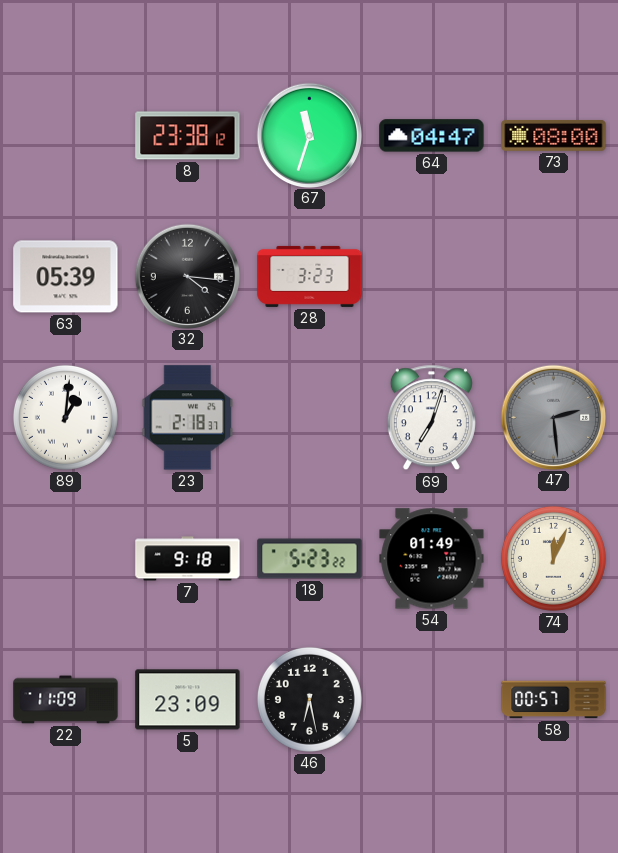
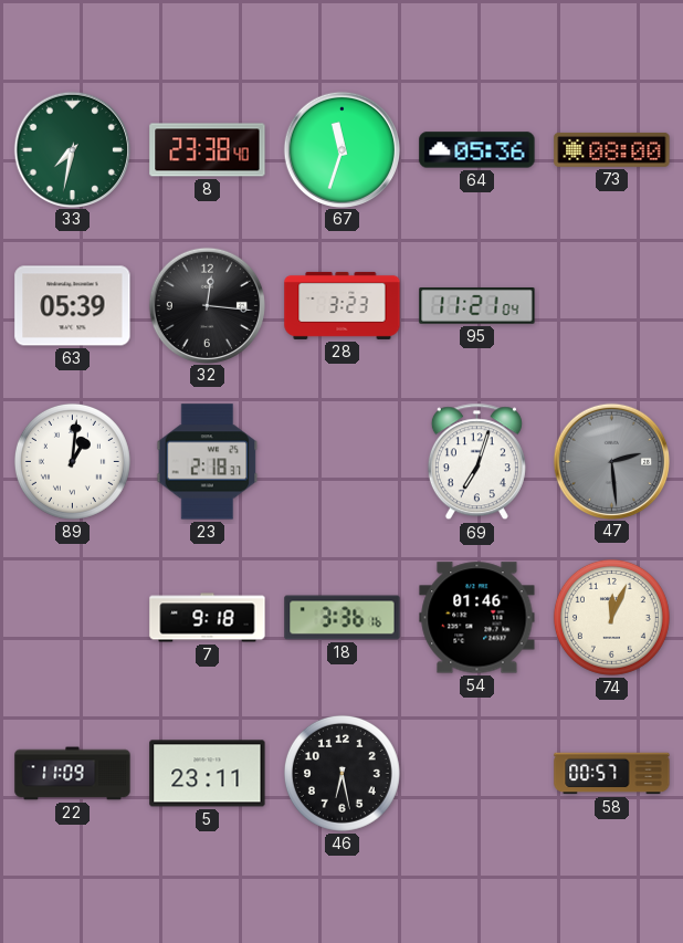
33: none -> 7:32
8: 23:38:12 -> 23:38:40
64: 04:47 -> 05:36
32: 4:16 -> 12:16
95: none -> 11:21
18: 5:23 -> 3:36
54: 01:49 -> 01:46
5: 23:09 -> 23:11
